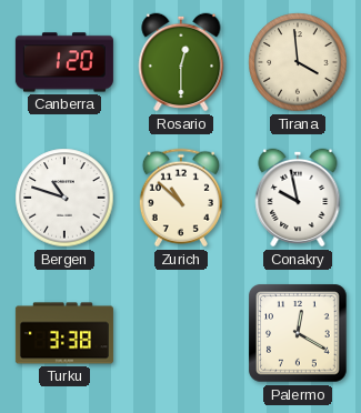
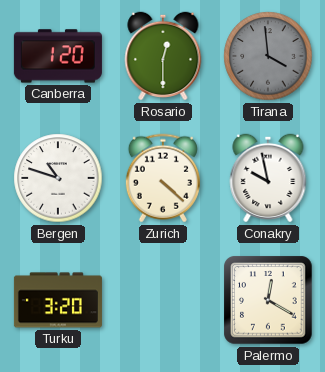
Tirana dial: cream -> grey
Zurich: 10:52 -> 4:22
Turku: 3:38 -> 3:20
